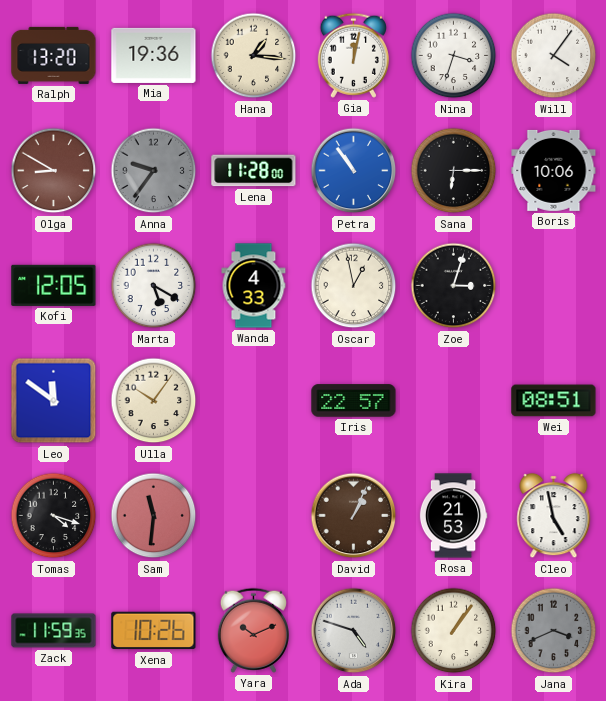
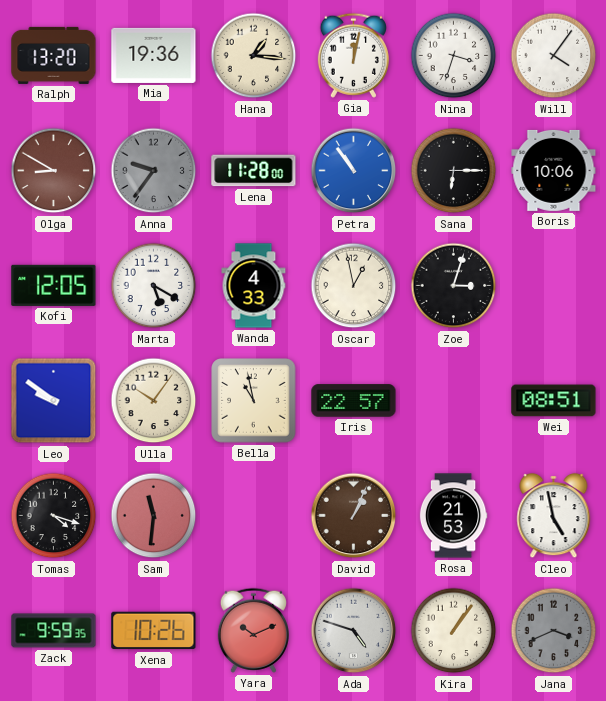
Leo: 11:51 -> 9:51
Bella: none -> 10:58
Zack: 11:59 -> 9:59
